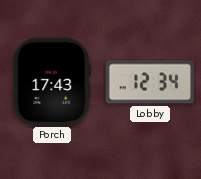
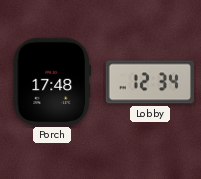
Porch: 17:43 -> 17:48
